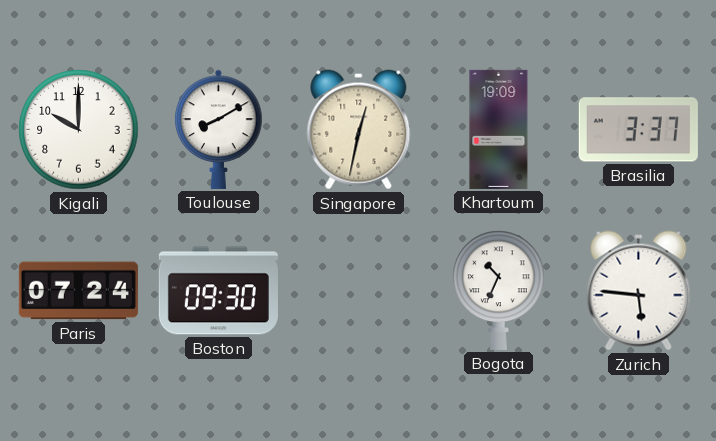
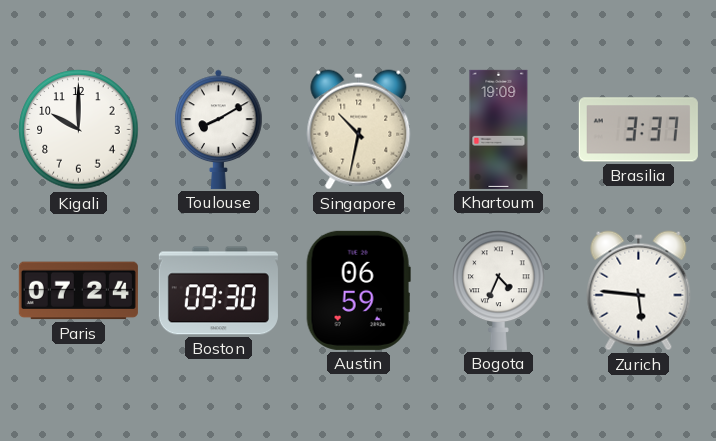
Singapore: 12:32 -> 10:32
Austin: none -> 06:59
Bogota: 10:34 -> 4:34
